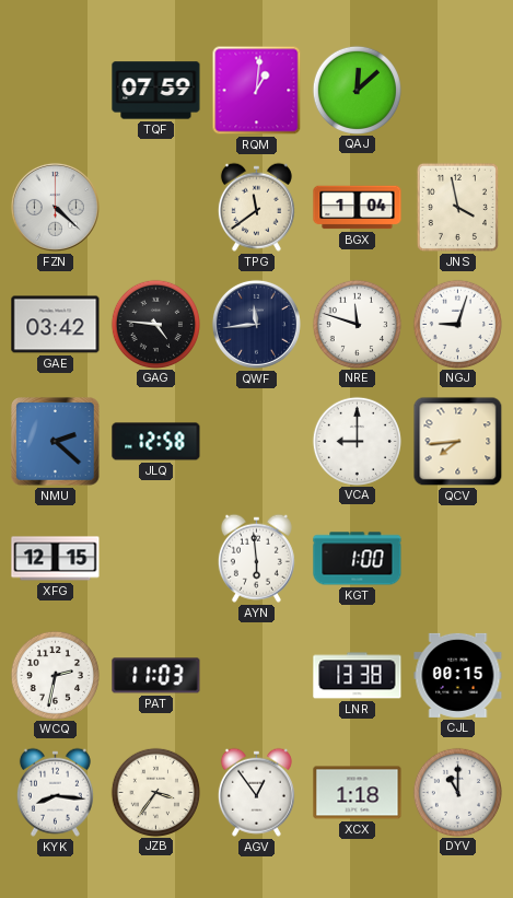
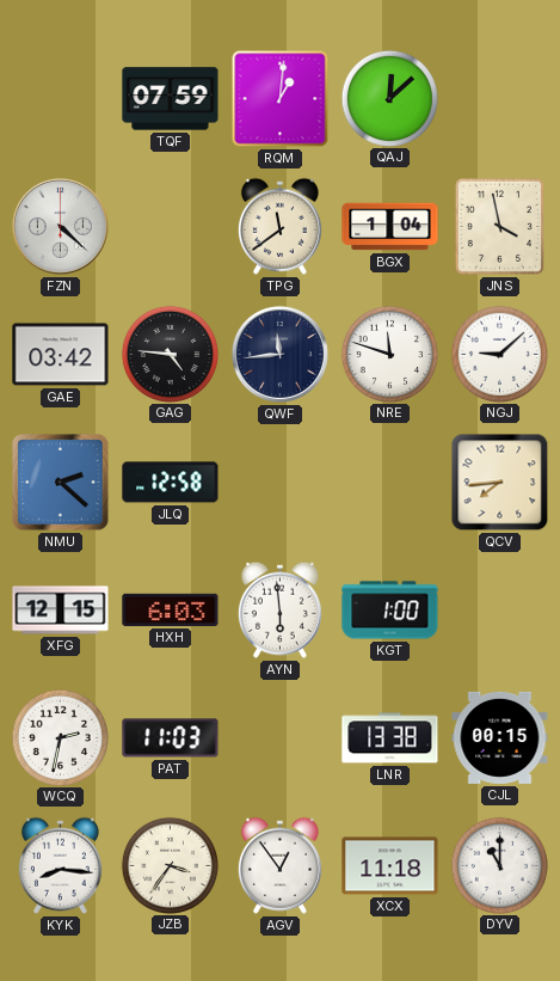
NGJ: 9:03 -> 9:08
VCA: 9:00 -> none
HXH: none -> 6:03
XCX: 1:18 -> 11:18
